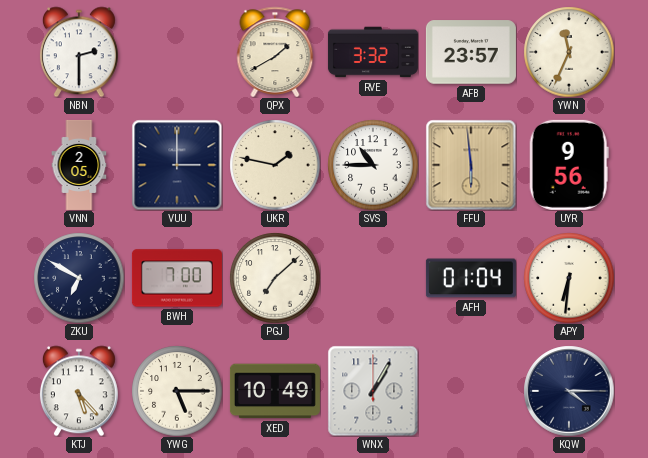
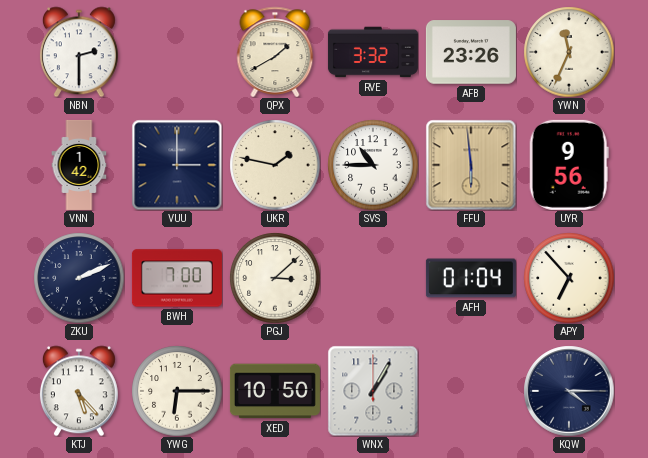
AFB: 23:57 -> 23:26
VNN: 2:05 -> 1:42
ZKU: 6:50 -> 2:11
PGJ: 7:08 -> 3:08
APY: 6:31 -> 6:53
YWG: 5:15 -> 6:15
XED: 10:49 -> 10:50
